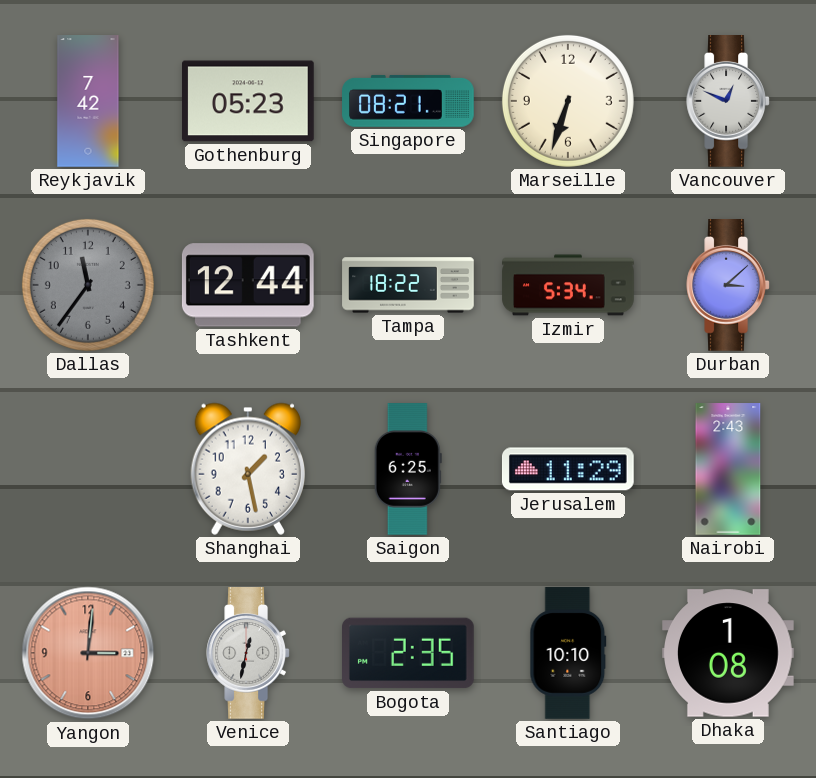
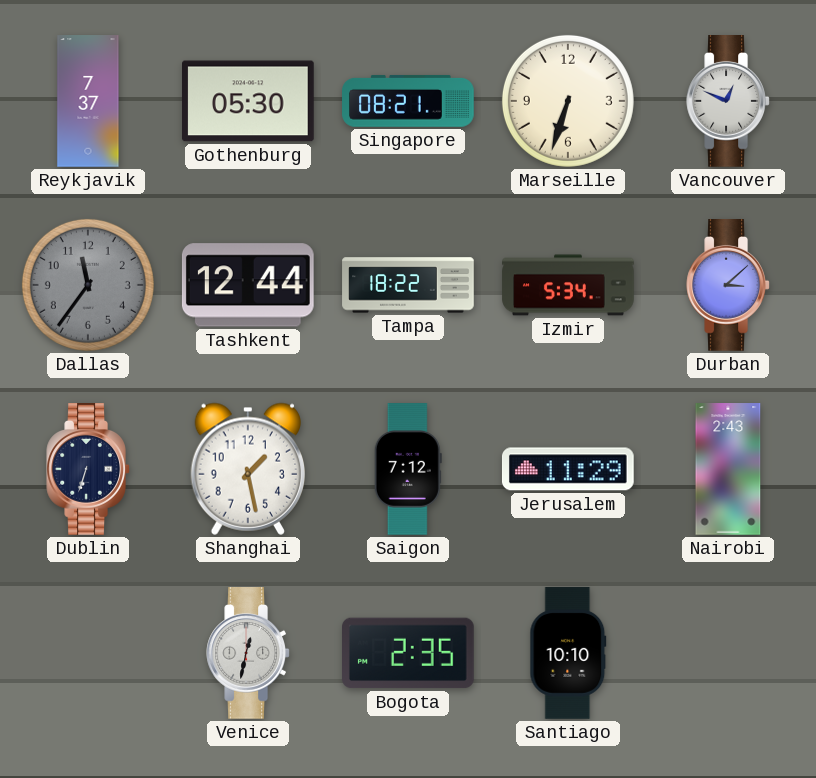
Reykjavik: 7:42 -> 7:37
Gothenburg: 05:23 -> 05:30
Dublin: none -> 6:33
Saigon: 6:25 -> 7:12
Yangon: 3:01 -> none
Dhaka: 1:08 -> none
